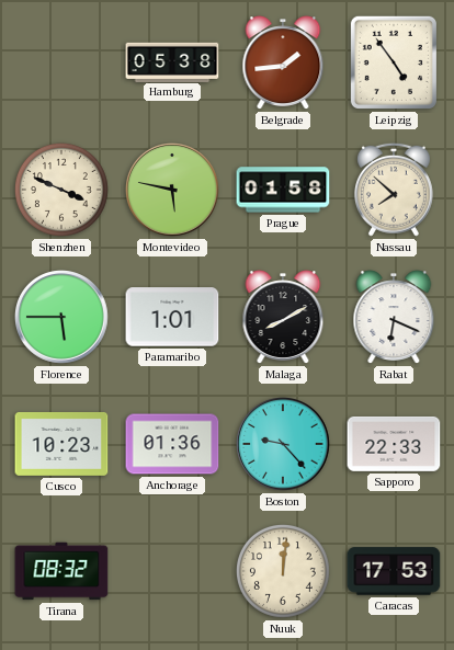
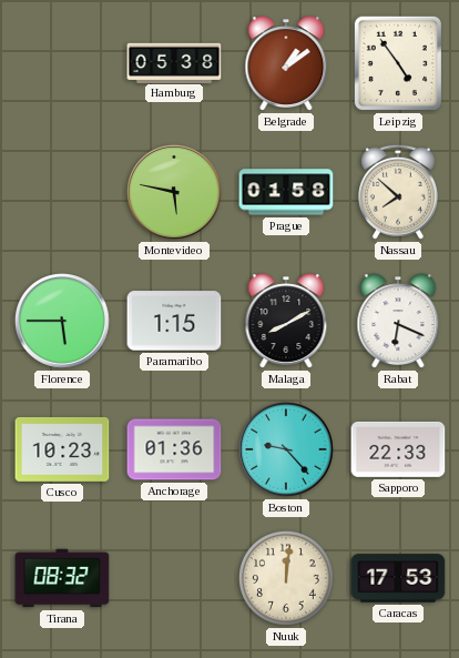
Belgrade: 1:44 -> 1:09
Shenzhen: 3:49 -> none
Paramaribo: 1:01 -> 1:15
